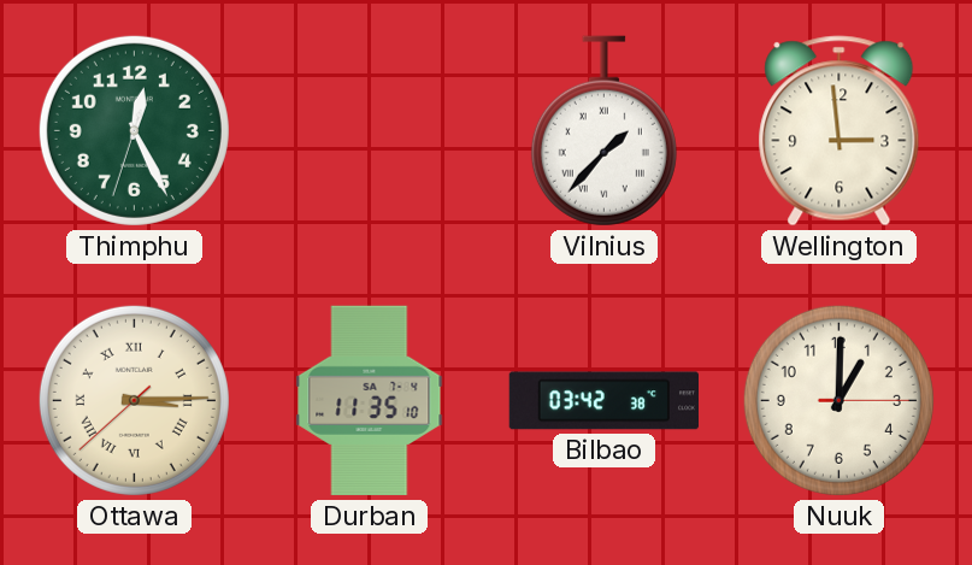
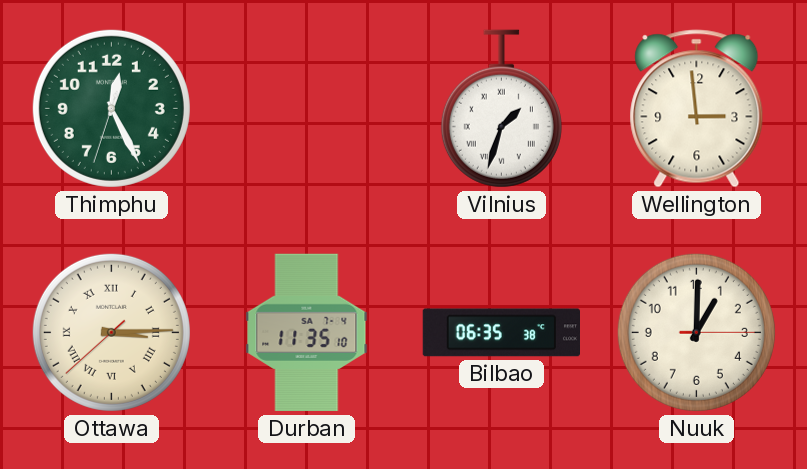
Vilnius: 1:37 -> 1:33
Bilbao: 03:42 -> 06:35
